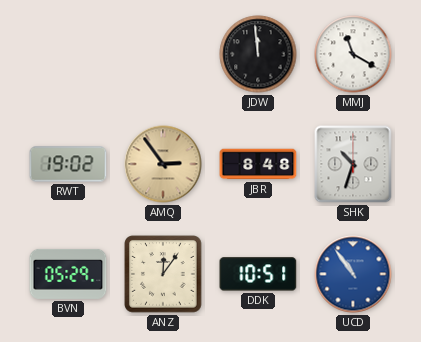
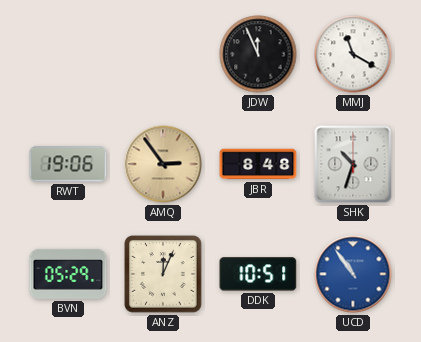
JDW: 11:59 -> 11:56
RWT: 19:02 -> 19:06
ANZ: 12:06 -> 12:04
